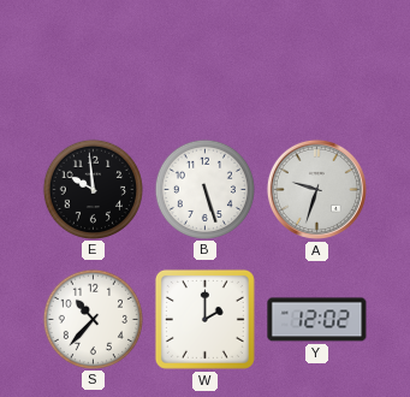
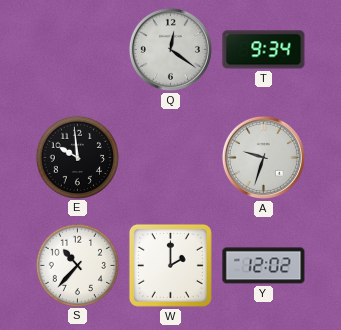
Q: none -> 12:21
T: none -> 9:34
B: 5:27 -> none
